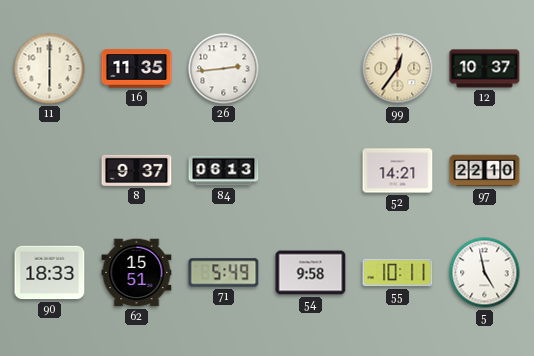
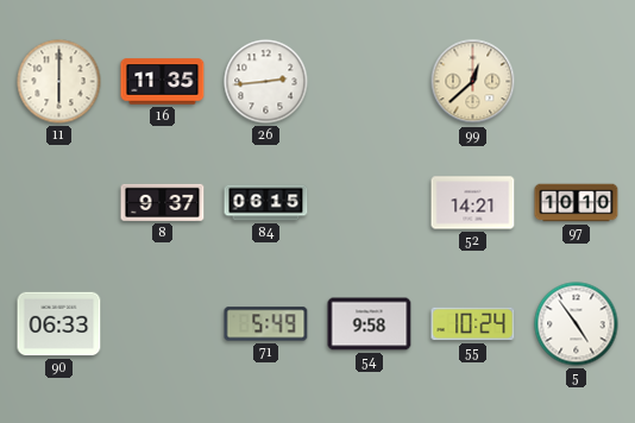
99: 12:36 -> 12:38
12: 10:37 -> none
84: 06:13 -> 06:15
97: 22:10 -> 10:10
90: 18:33 -> 06:33
62: 15:51 -> none
55: 10:11 -> 10:24
5: 4:58 -> 4:54
